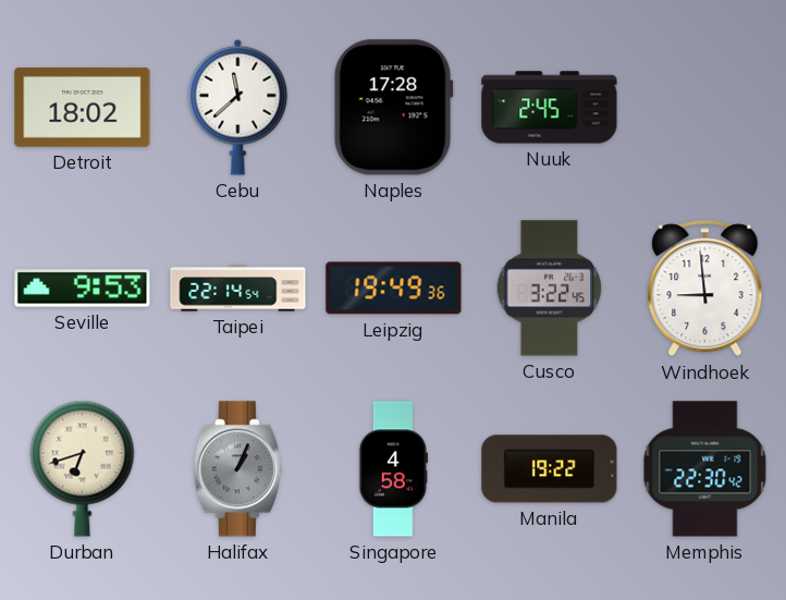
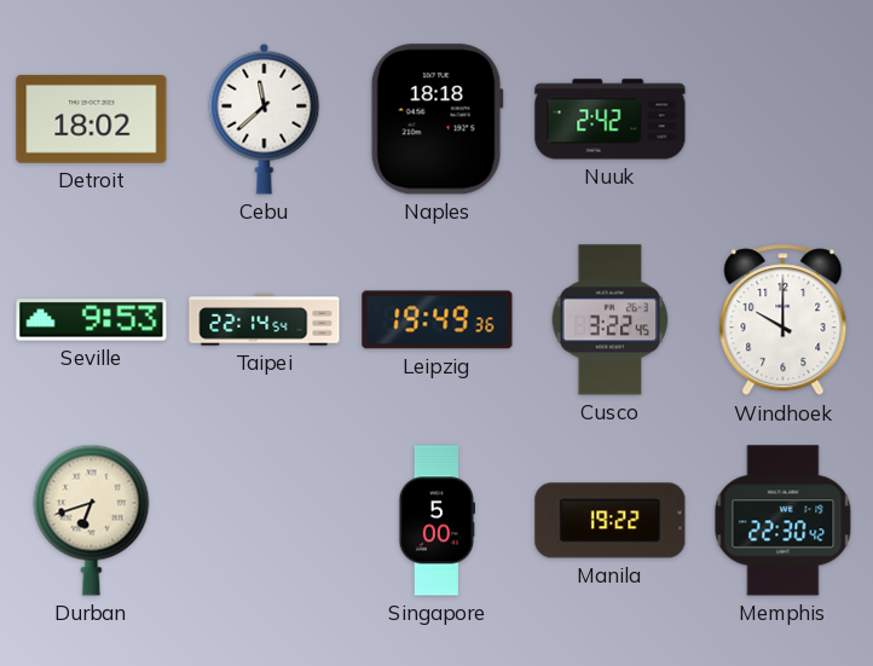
Naples: 17:28 -> 18:18
Nuuk: 2:45 -> 2:42
Windhoek: 8:59 -> 10:00
Halifax: 1:04 -> none
Singapore: 4:58 -> 5:00
